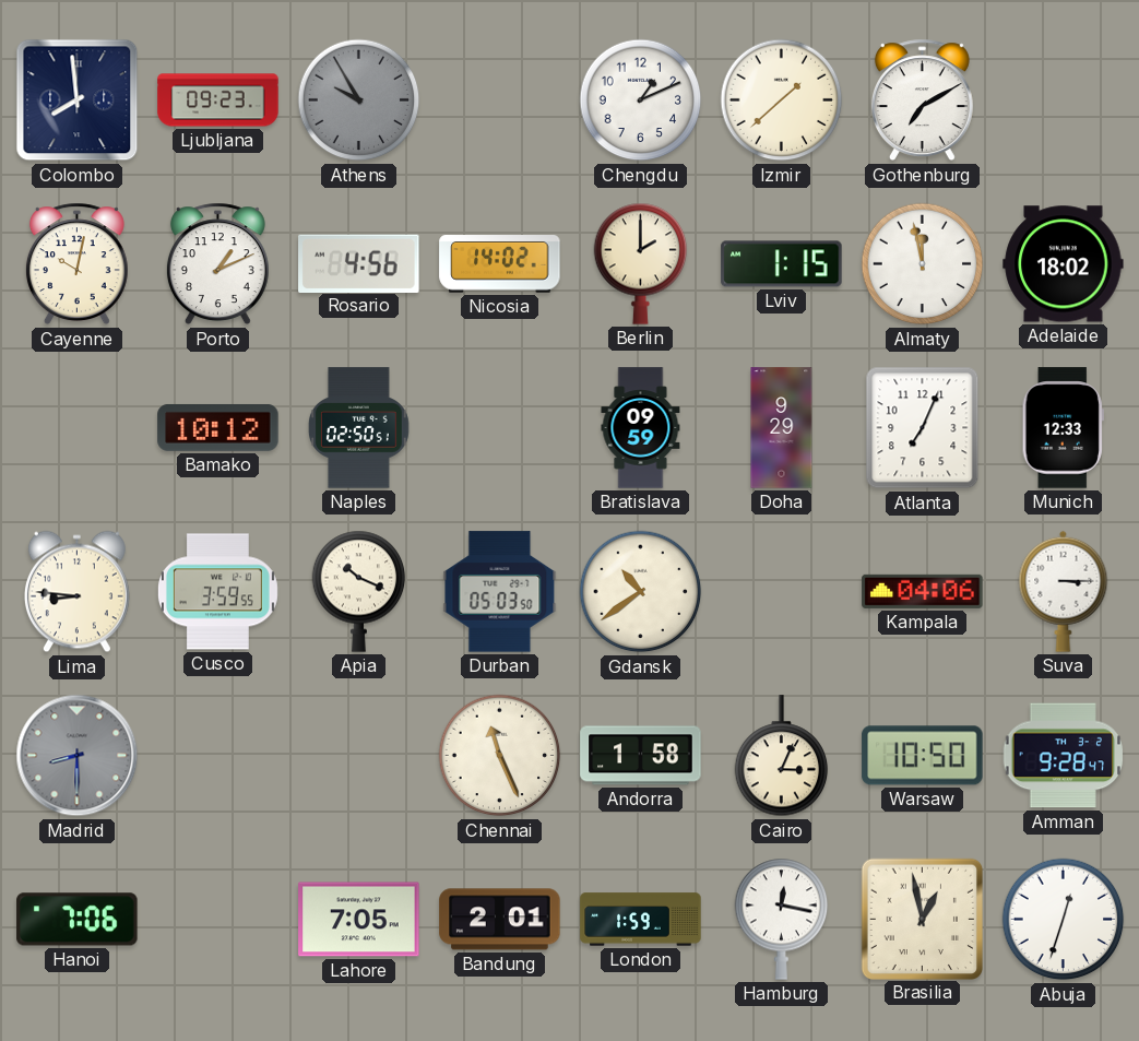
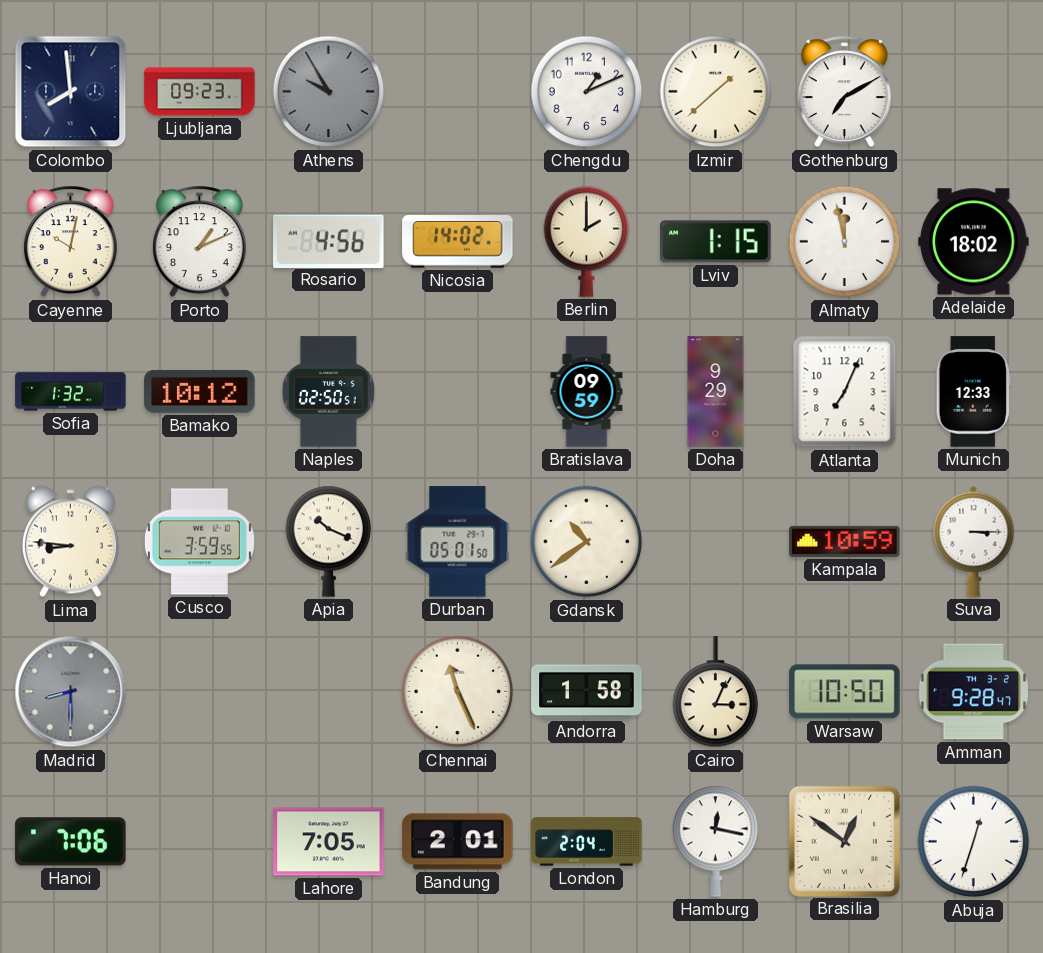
Sofia: none -> 1:32
Durban: 05:03 -> 05:01
Kampala: 04:06 -> 10:59
London: 1:59 -> 2:04
Brasilia: 12:58 -> 12:51
